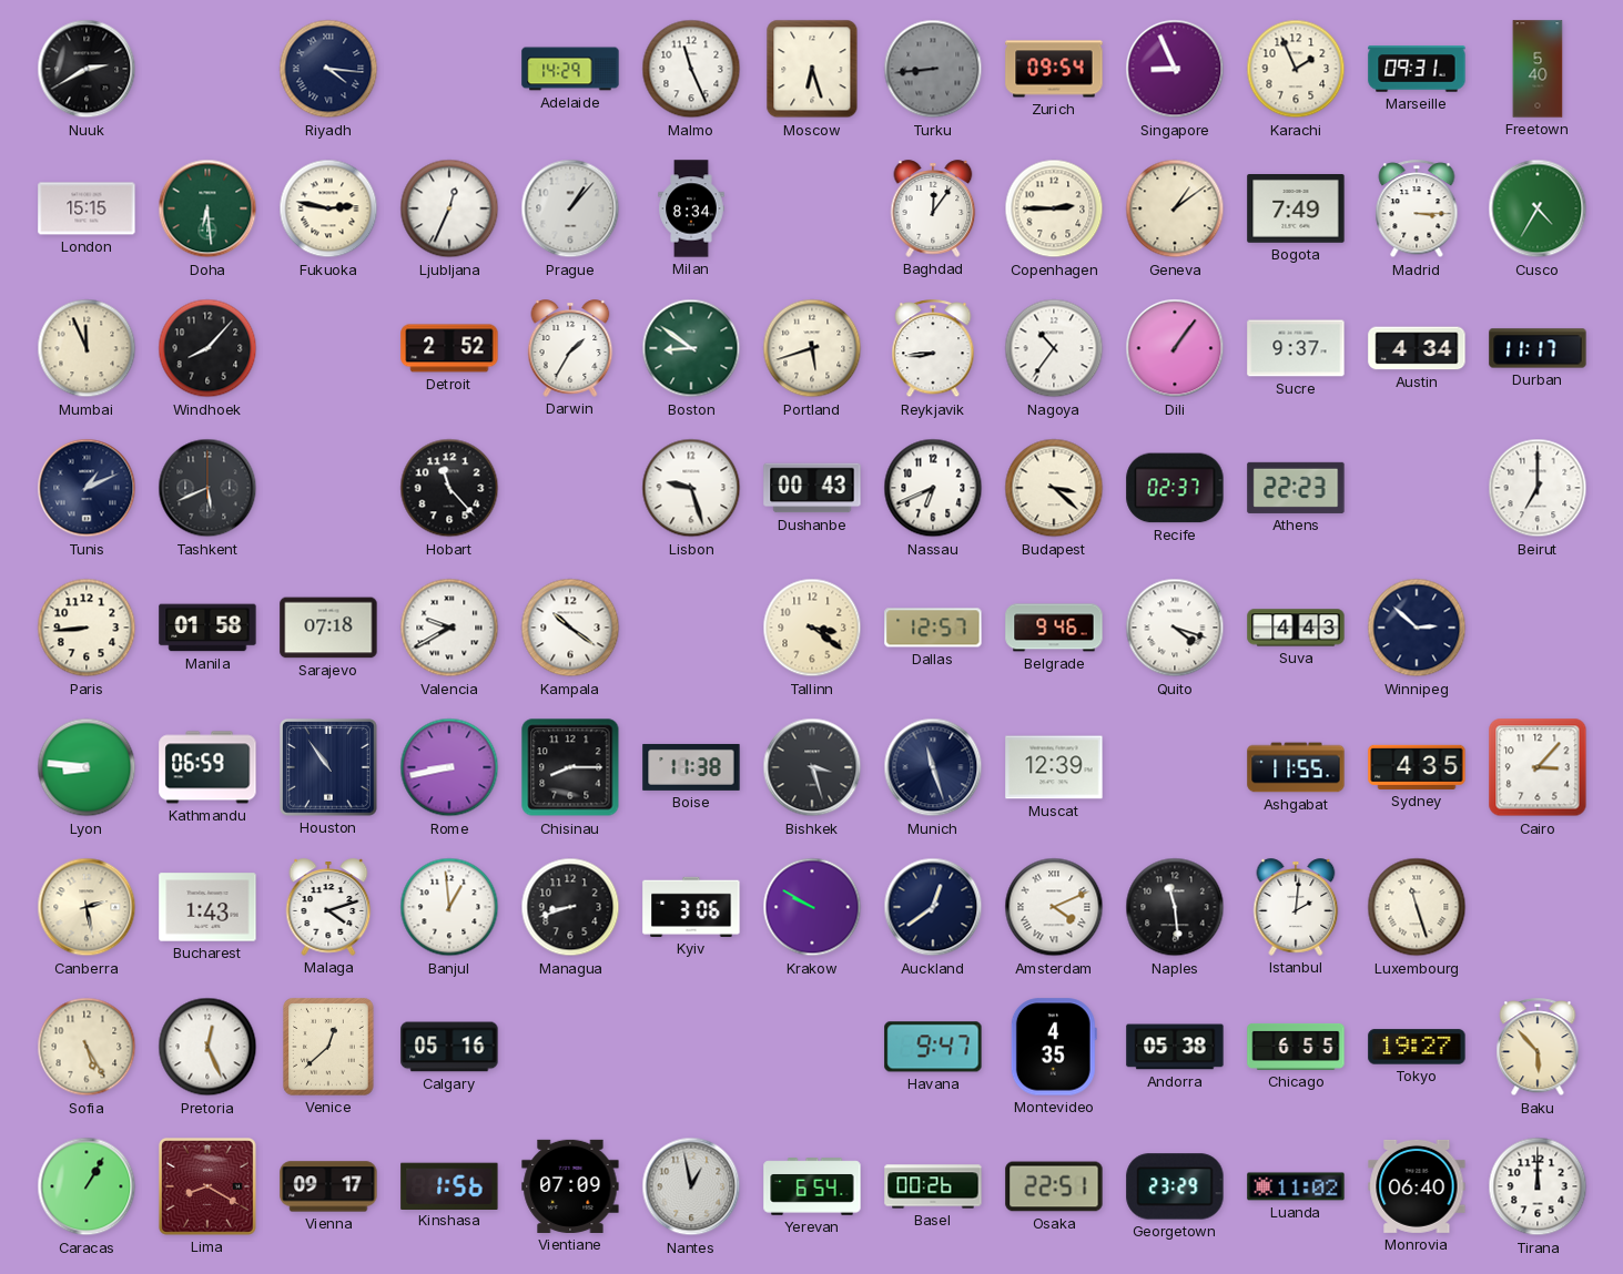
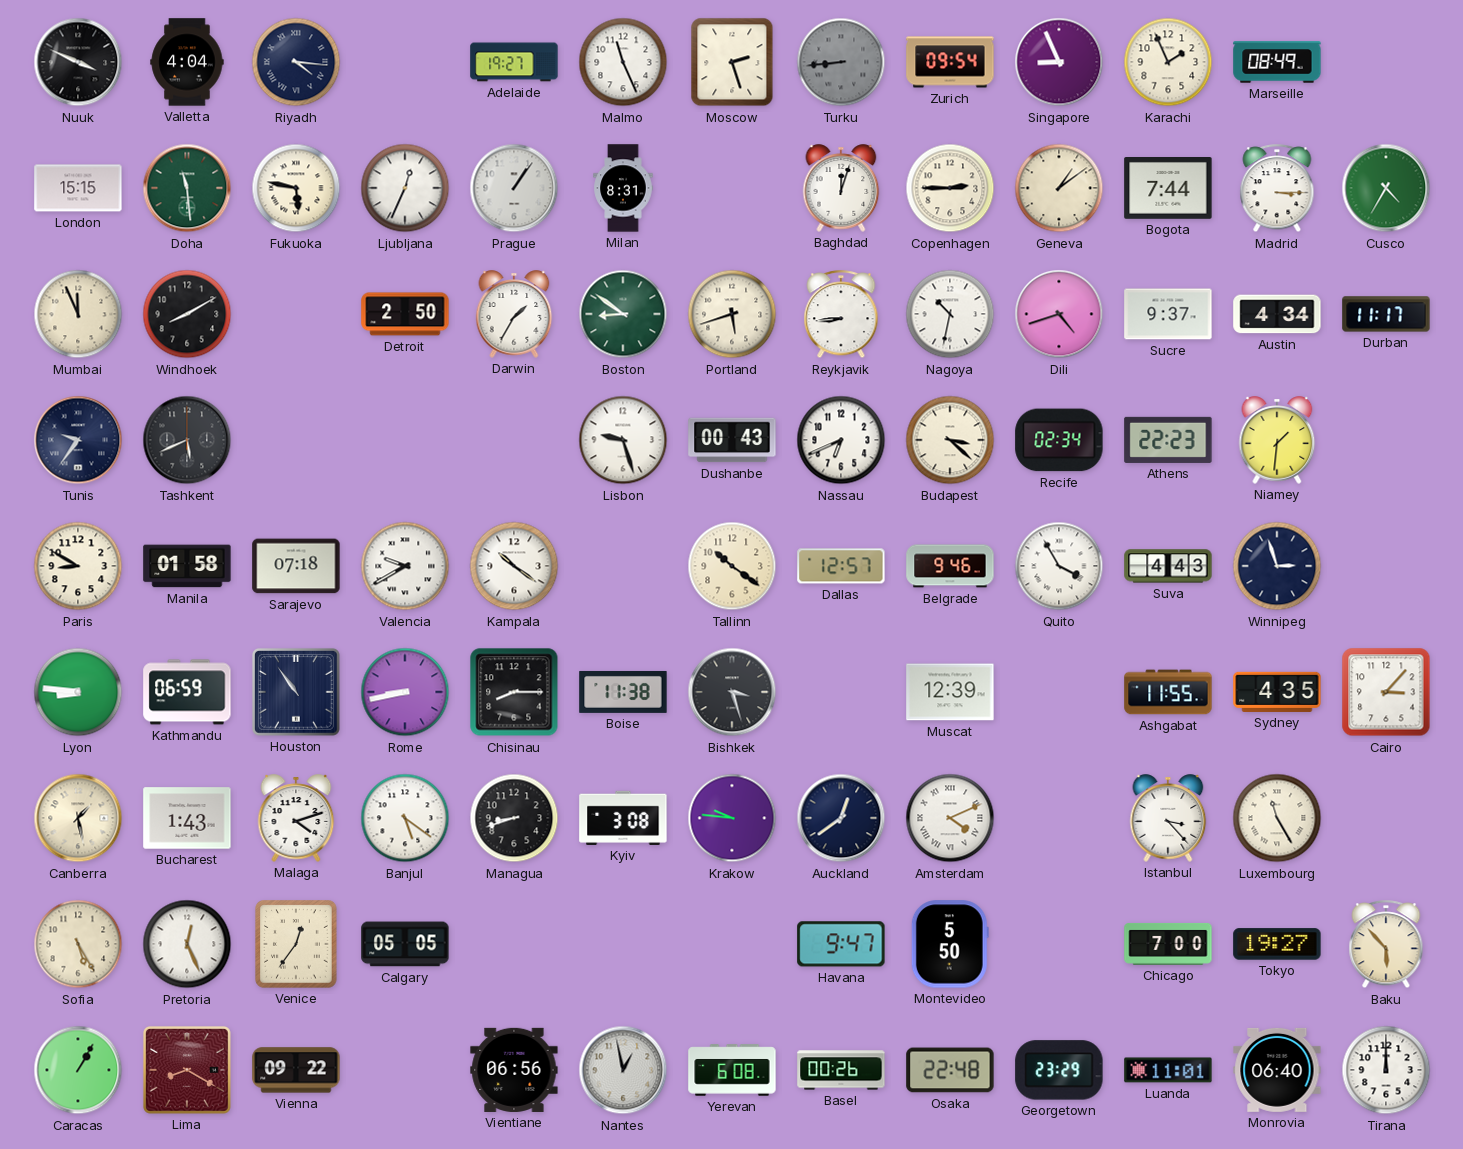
Nuuk: 2:40 -> 3:49
Valletta: none -> 4:04
Adelaide: 14:29 -> 19:27
Moscow: 6:27 -> 2:27
Marseille: 09:31 -> 08:49
Freetown: 5:40 -> none
Doha: 6:29 -> 11:29
Fukuoka: 2:47 -> 5:47
Prague: 1:07 -> 1:06
Milan: 8:34 -> 8:31
Baghdad: 12:06 -> 12:03
Bogota: 7:49 -> 7:44
Windhoek: 8:07 -> 8:10
Detroit: 2:52 -> 2:50
Nagoya: 10:36 -> 10:32
Dili: 1:06 -> 4:42
Tunis: 1:11 -> 9:36
Hobart: 11:23 -> none
Recife: 02:37 -> 02:34
Niamey: none -> 1:31
Beirut: 7:00 -> none
Paris: 8:44 -> 8:50
Tallinn: 3:21 -> 10:21
Quito: 4:18 -> 3:55
Winnipeg: 2:52 -> 2:57
Munich: 11:27 -> none
Canberra: 2:28 -> 1:28
Banjul: 12:59 -> 5:21
Kyiv: 3:06 -> 3:08
Krakow: 9:50 -> 9:46
Naples: 11:29 -> none
Istanbul: 2:01 -> 3:23
Luxembourg: 11:27 -> 11:25
Venice: 12:38 -> 12:36
Calgary: 05:16 -> 05:05
Montevideo: 4:35 -> 5:50
Andorra: 05:38 -> none
Chicago: 6:55 -> 7:00
Vienna: 09:17 -> 09:22
Kinshasa: 1:56 -> none
Vientiane: 07:09 -> 06:56
Yerevan: 6:54 -> 6:08
Osaka: 22:51 -> 22:48
Luanda: 11:02 -> 11:01
